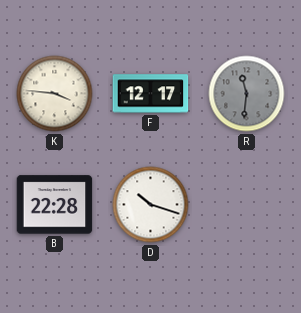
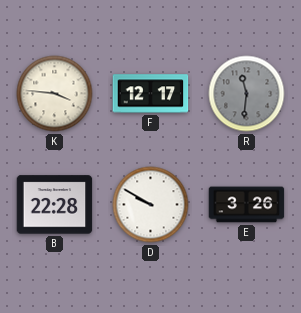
D: 10:18 -> 9:50
E: none -> 3:26
